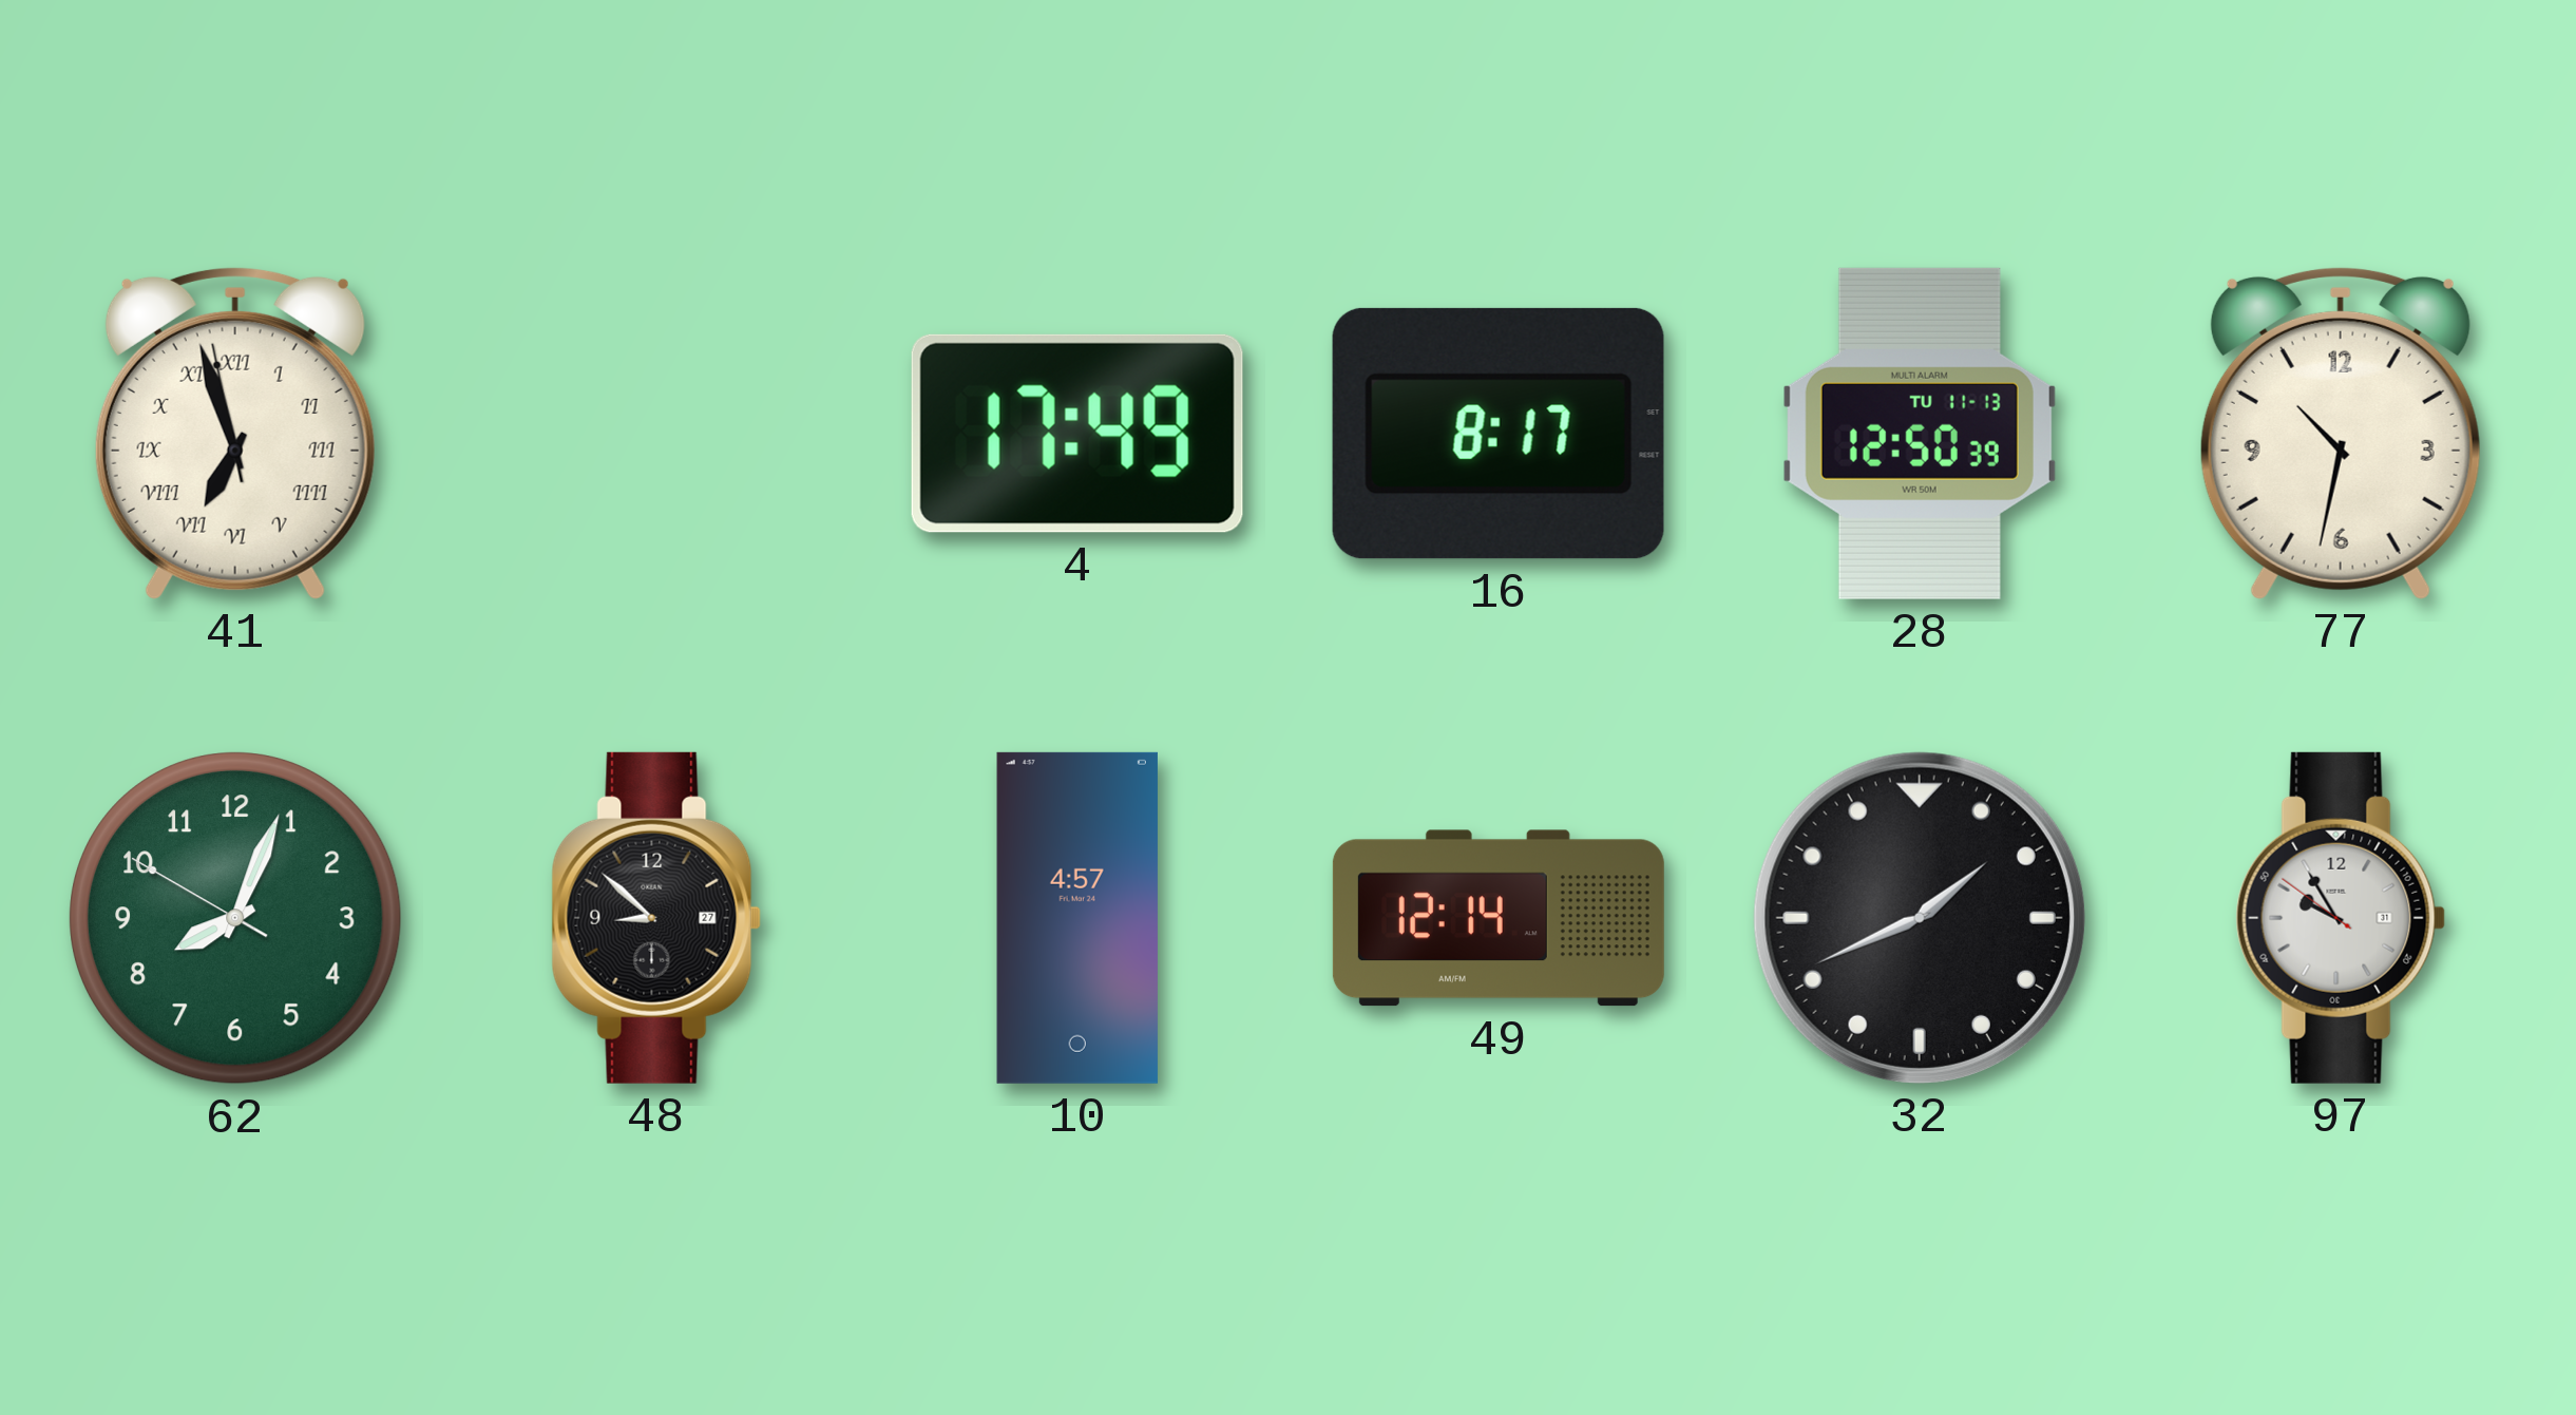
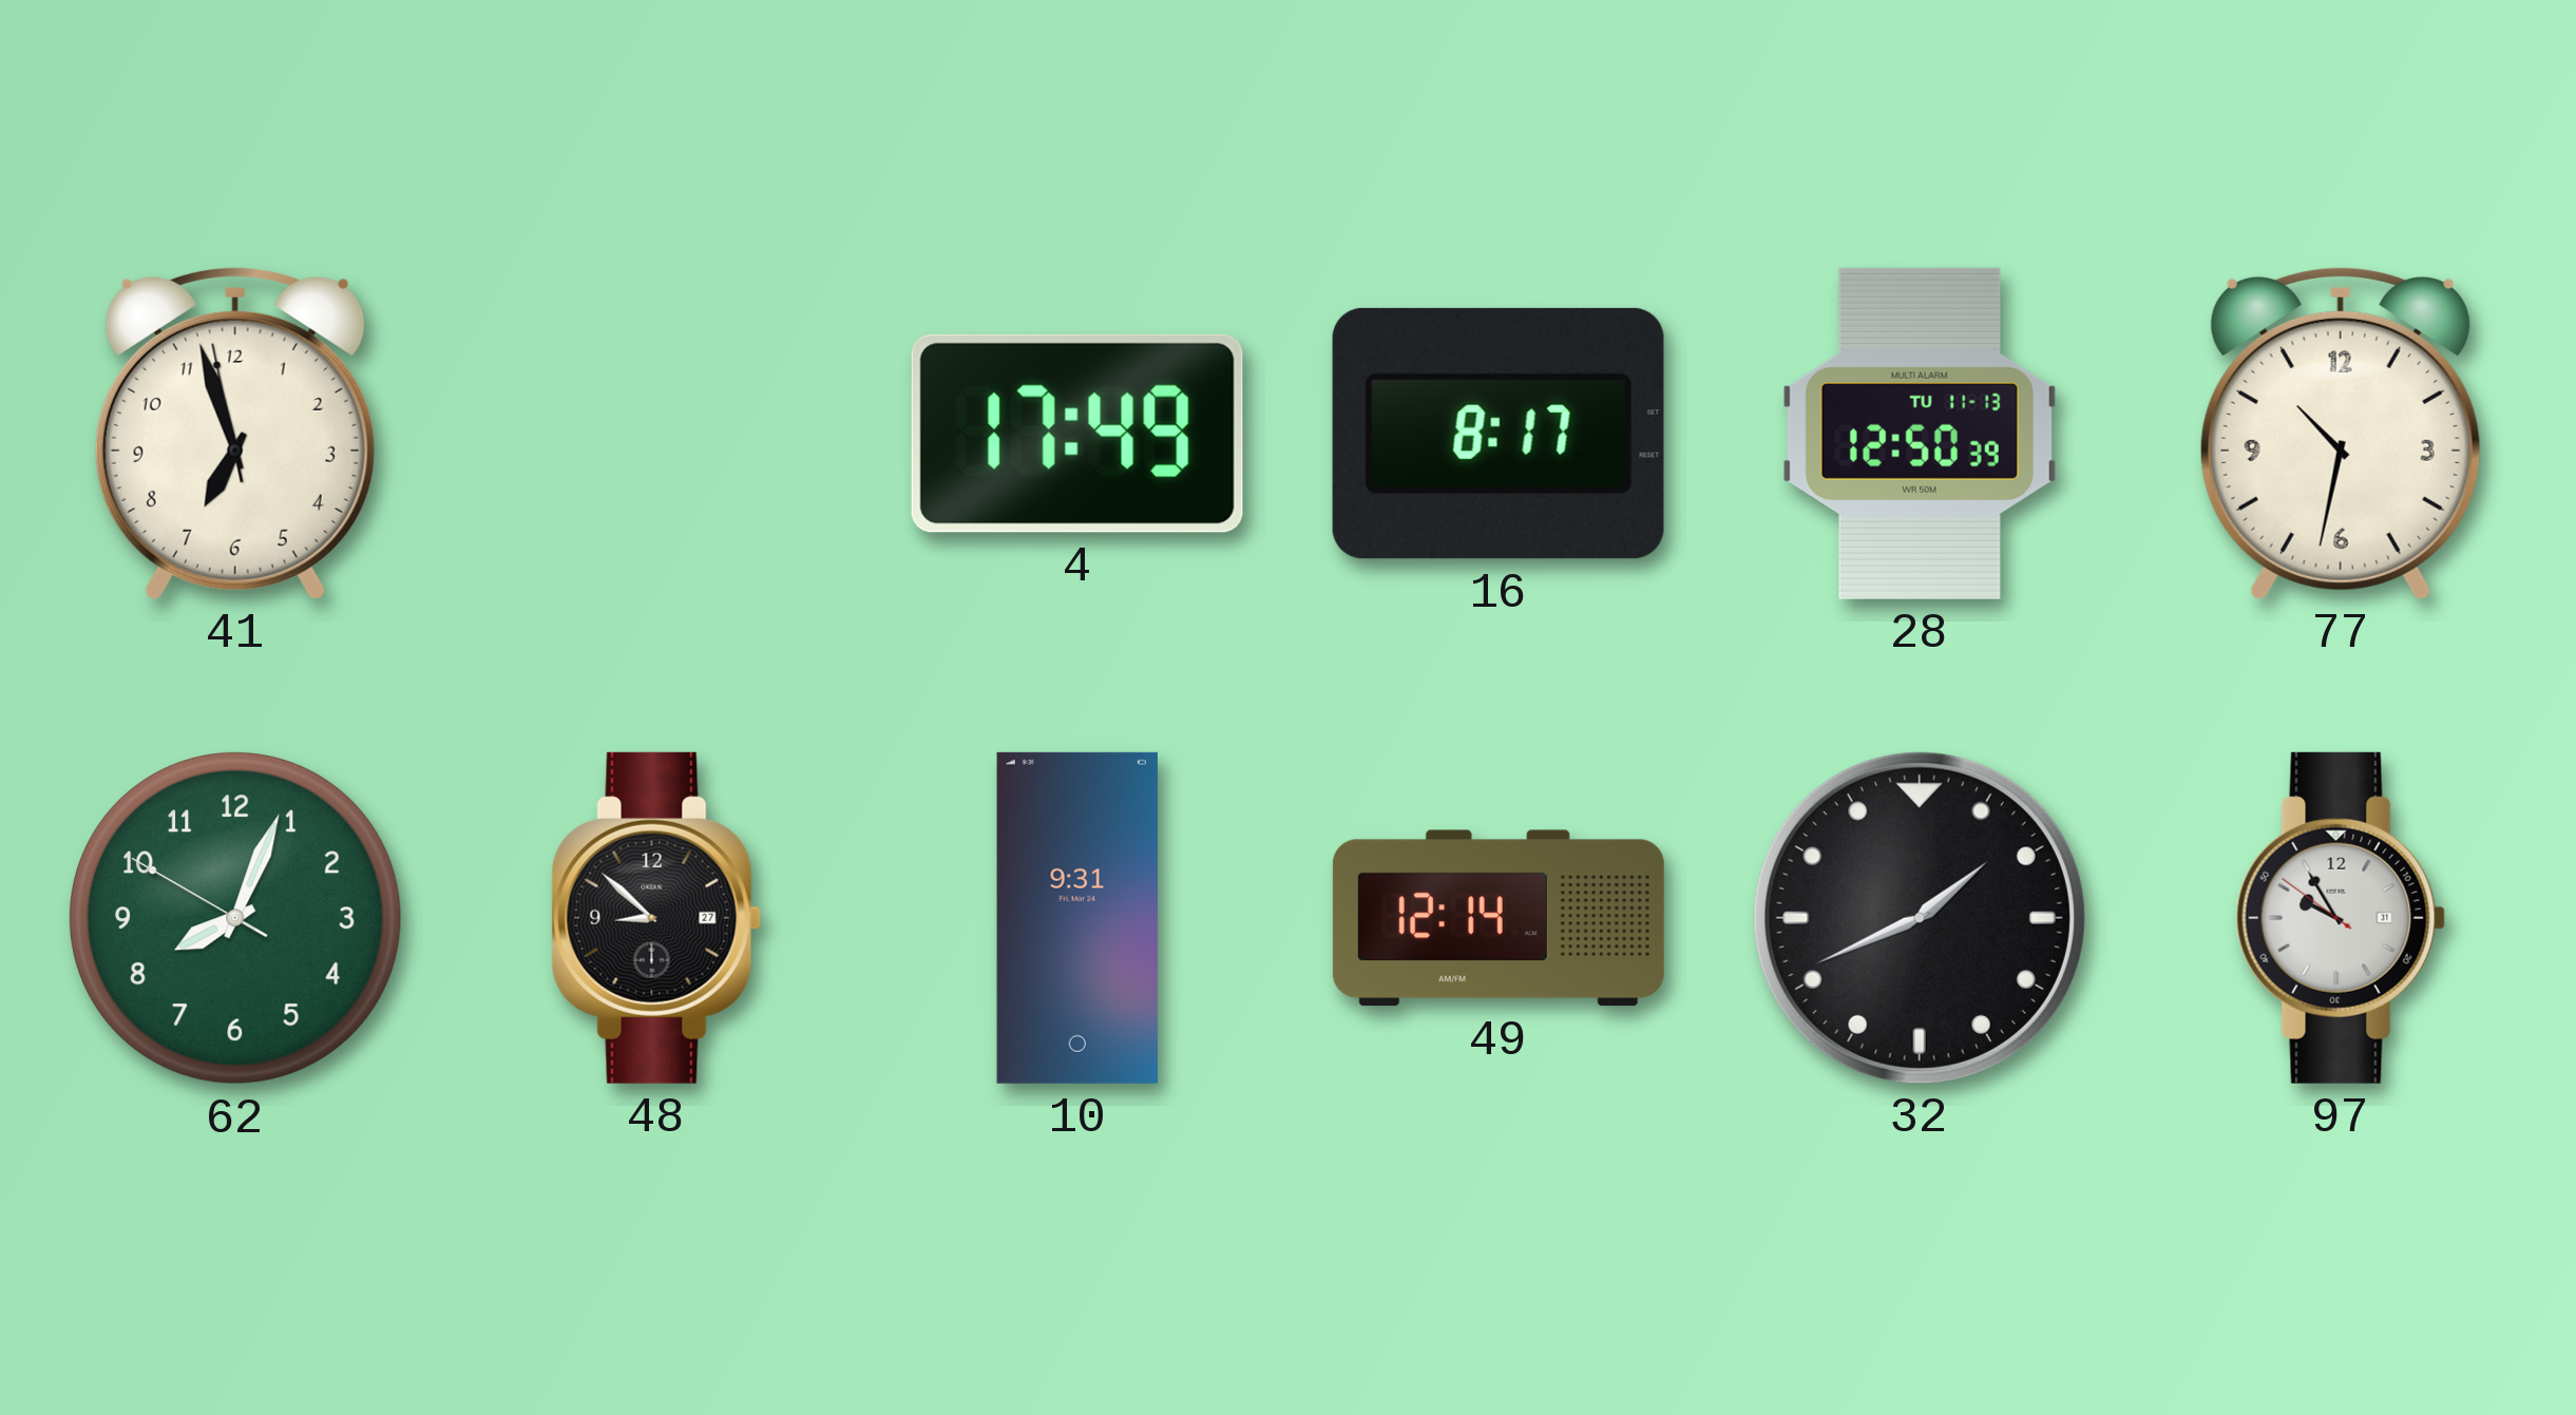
41 numerals: Roman -> Arabic
10: 4:57 -> 9:31
